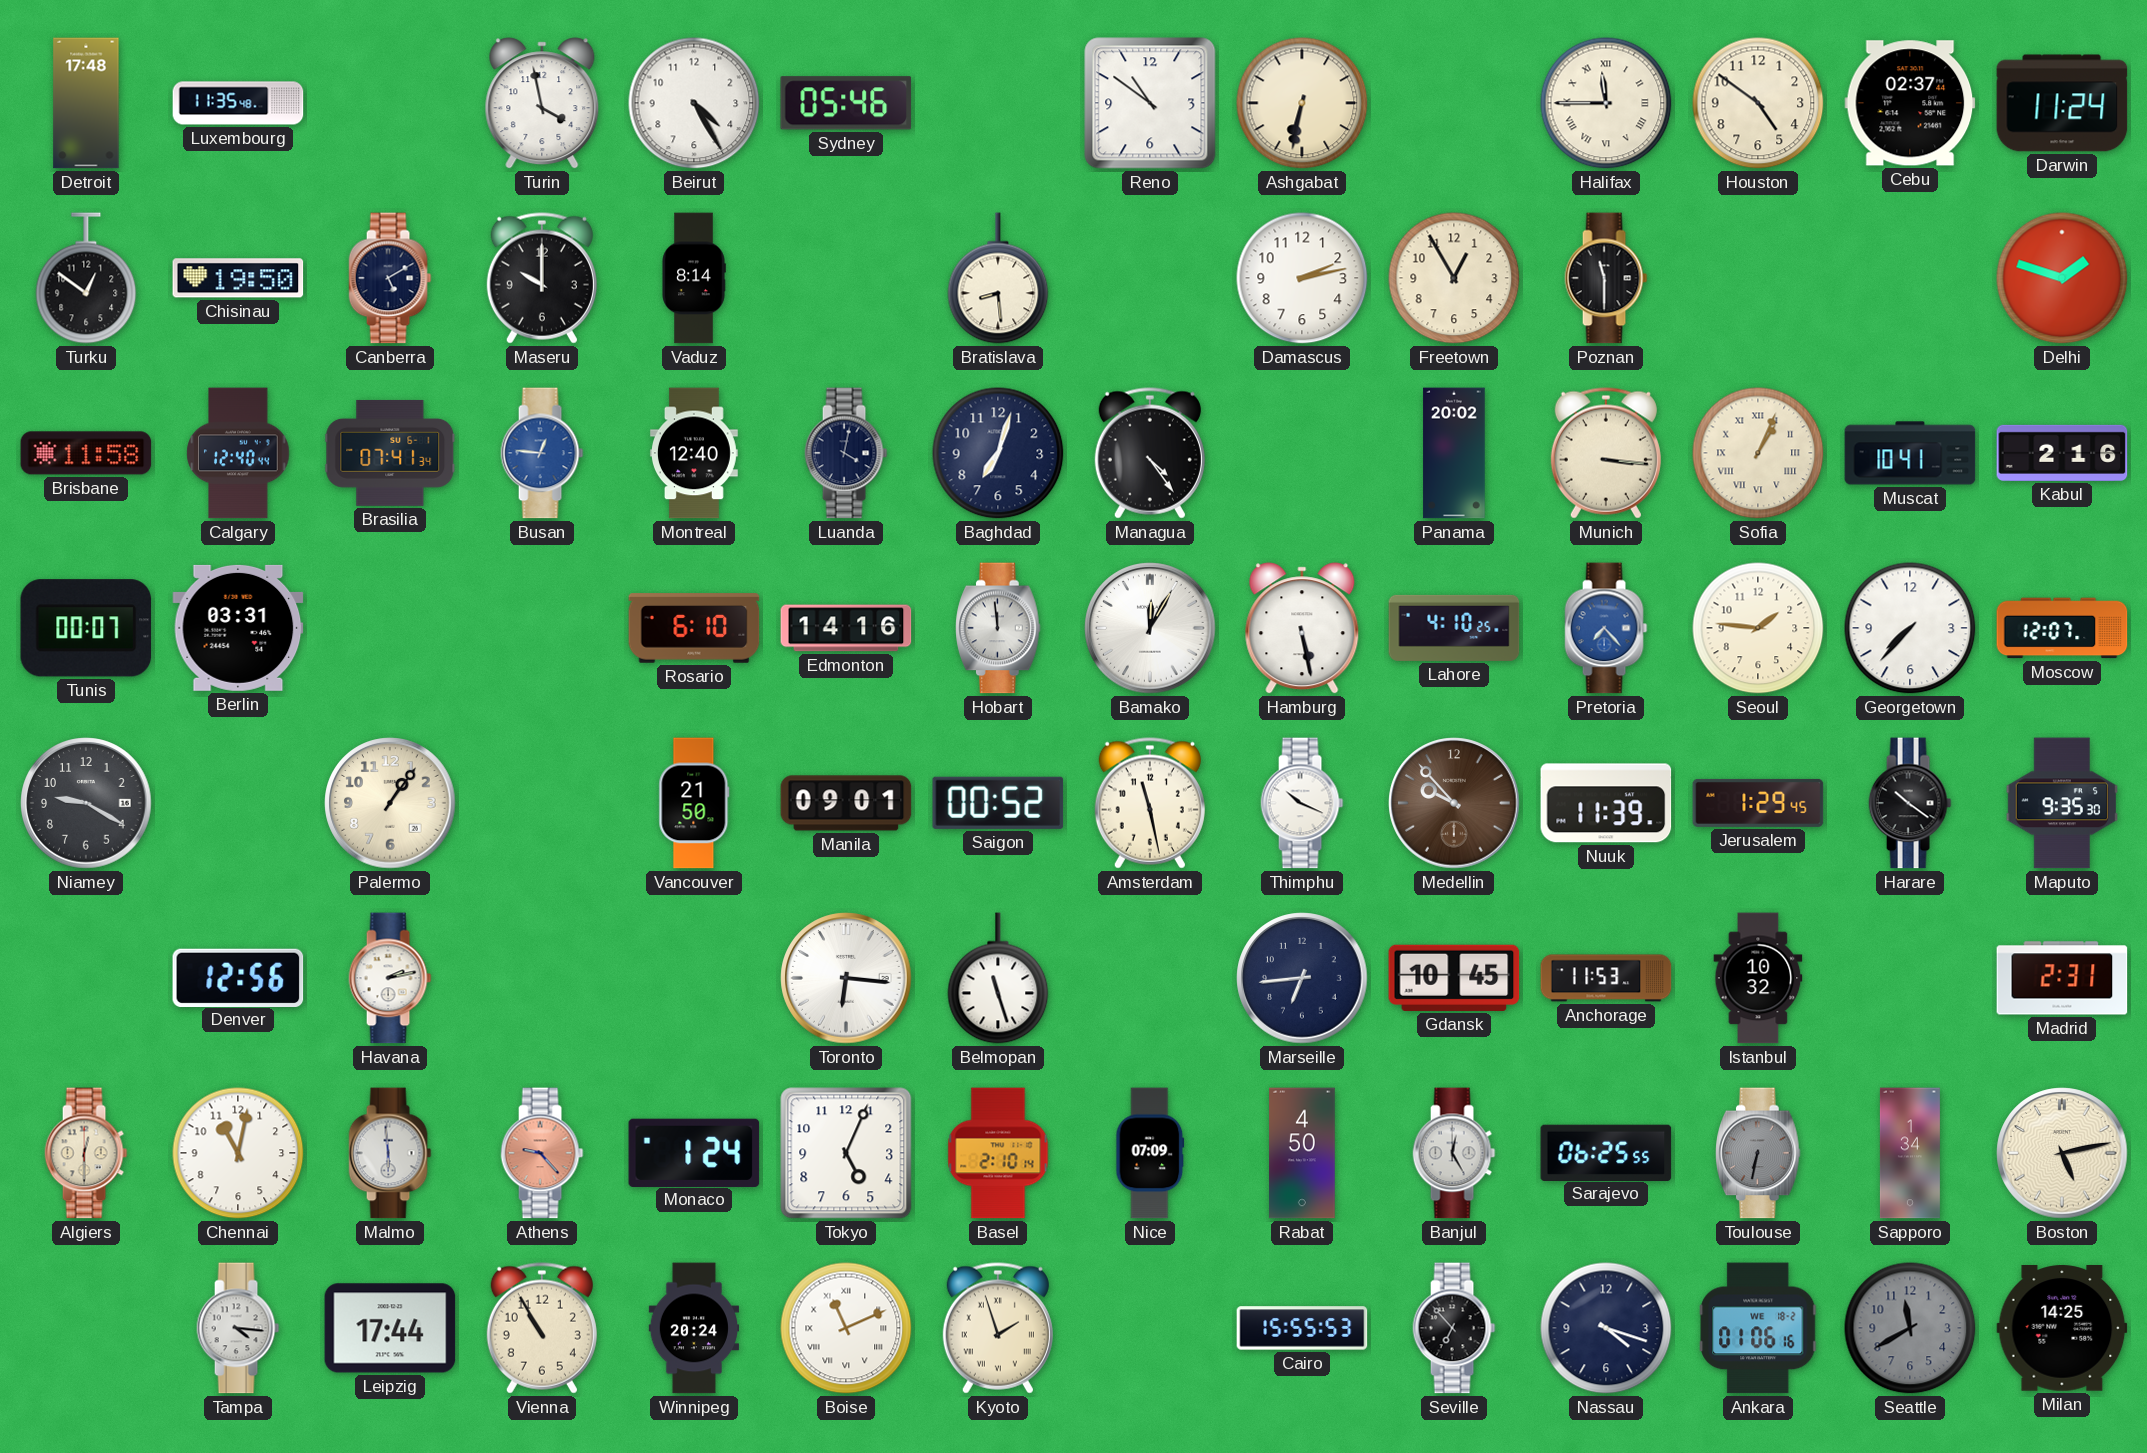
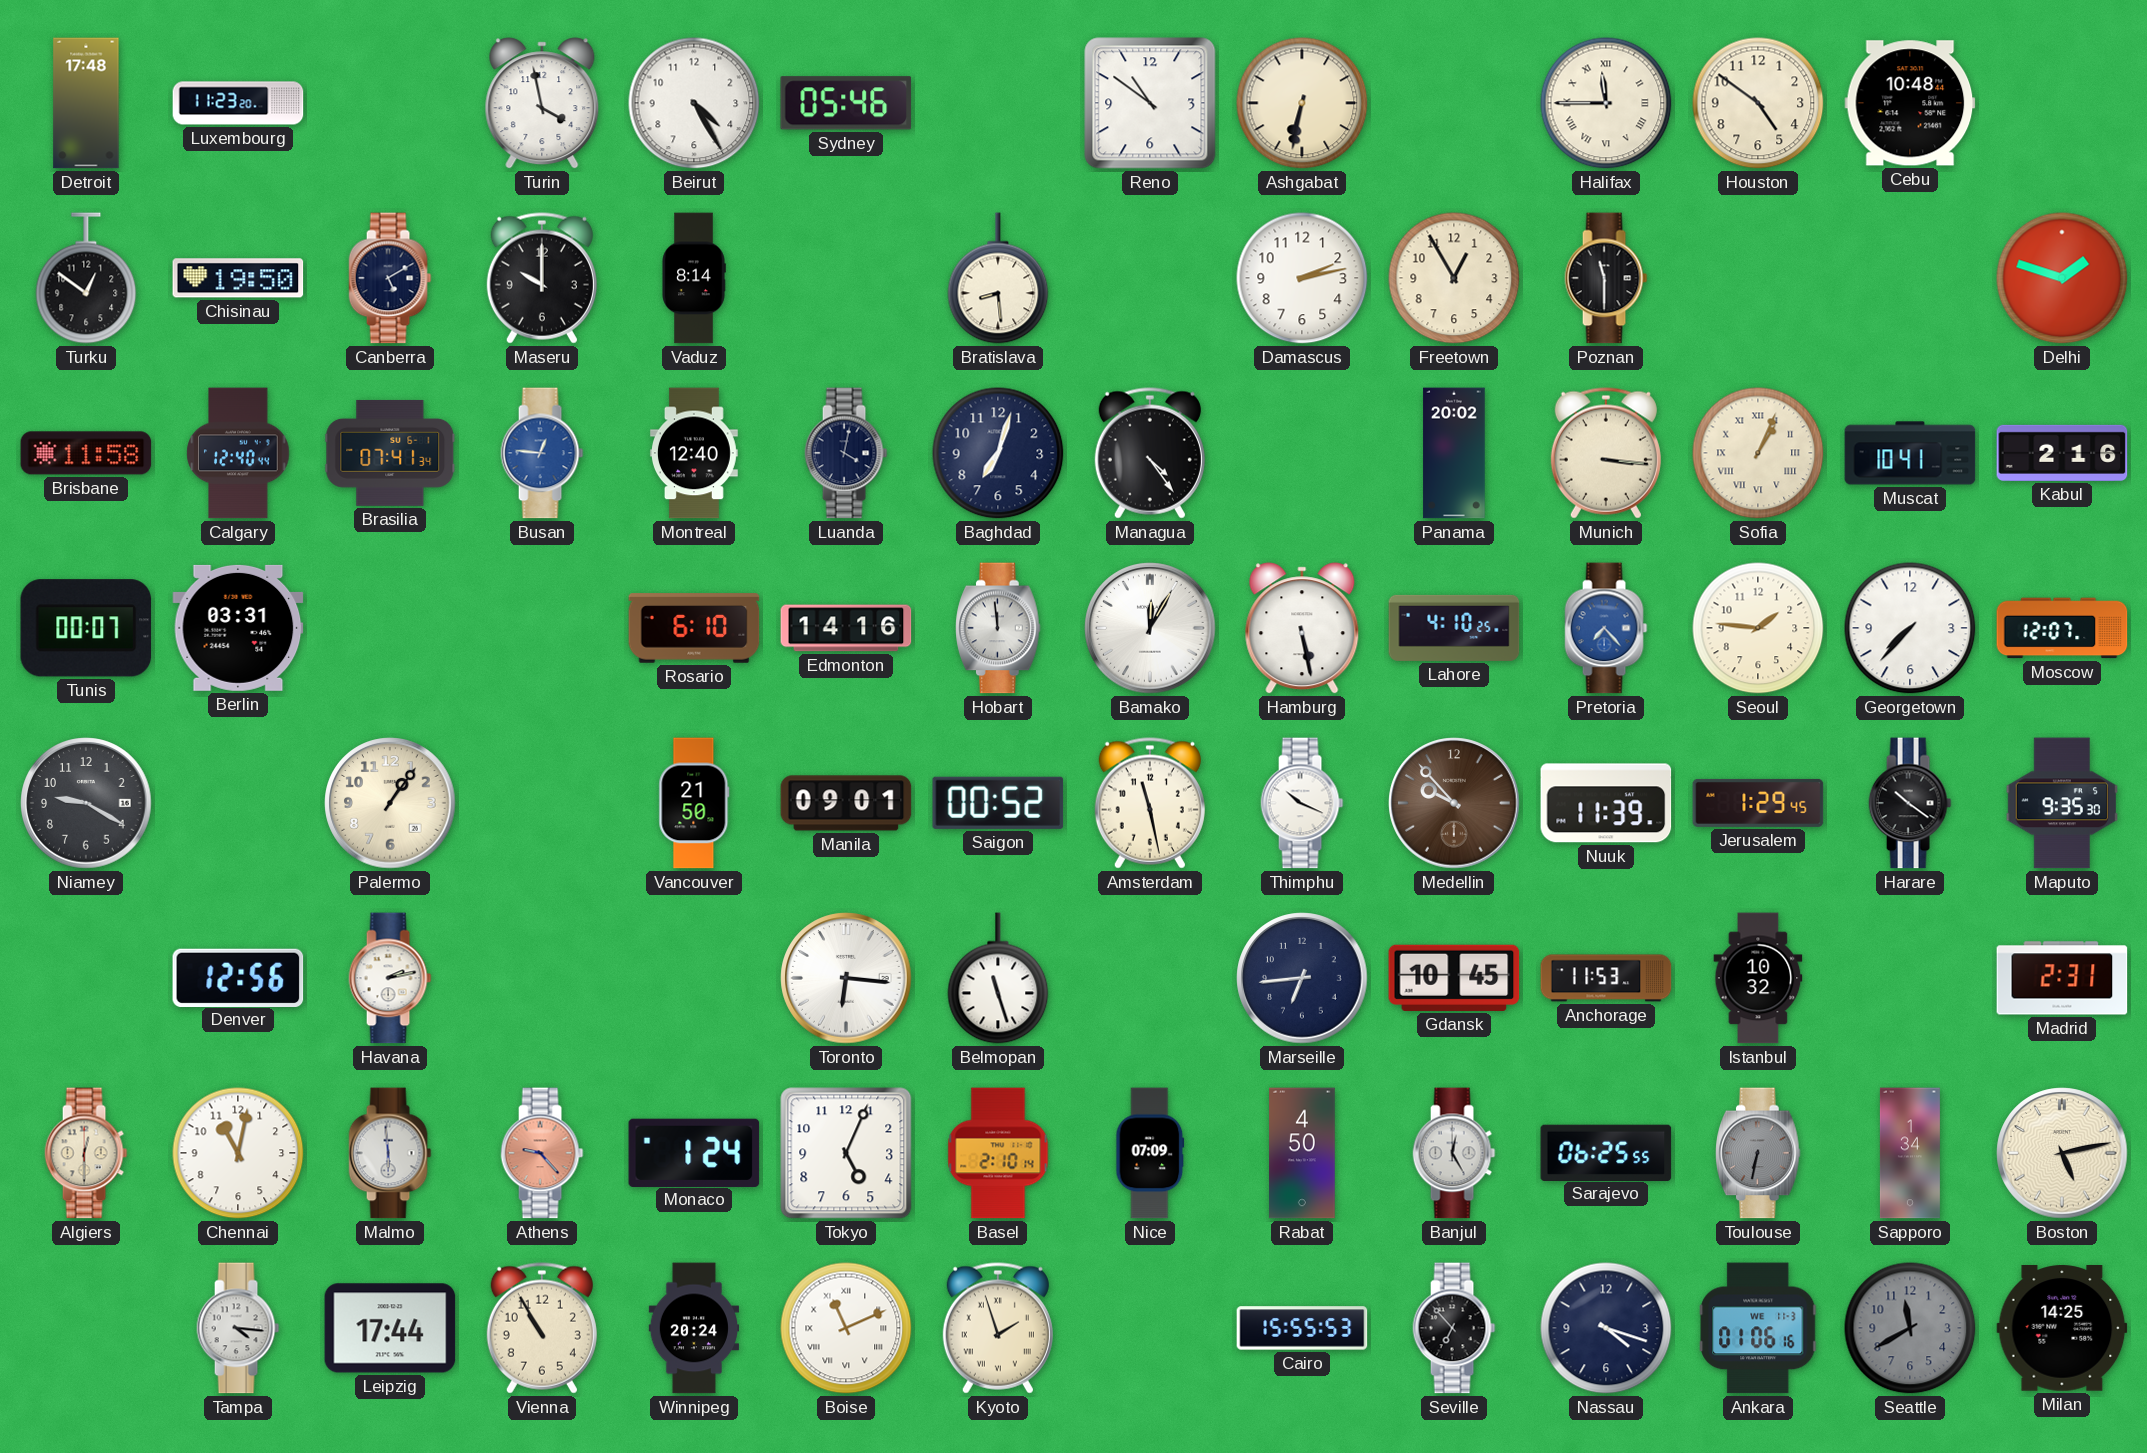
Luxembourg: 11:35 -> 11:23
Cebu: 02:37 -> 10:48
Darwin: 11:24 -> none
Ankara date: WE 18-2 -> WE 11-3
